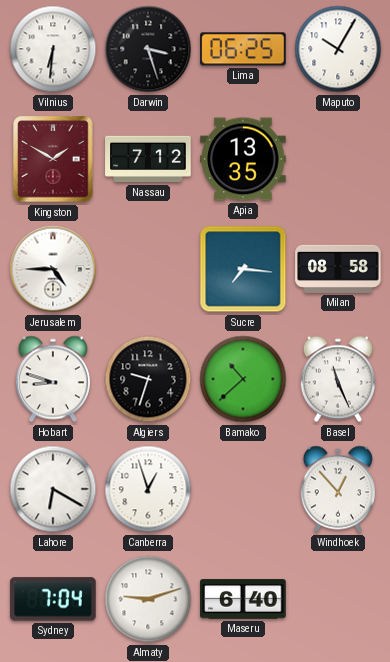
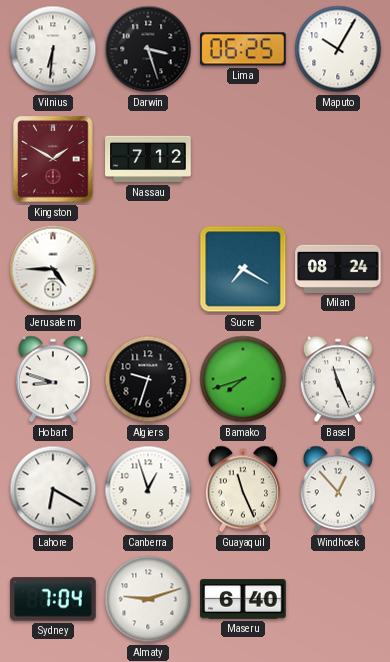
Apia: 13:35 -> none
Sucre: 7:16 -> 7:20
Milan: 08:58 -> 08:24
Bamako: 10:38 -> 7:42
Guayaquil: none -> 11:26
